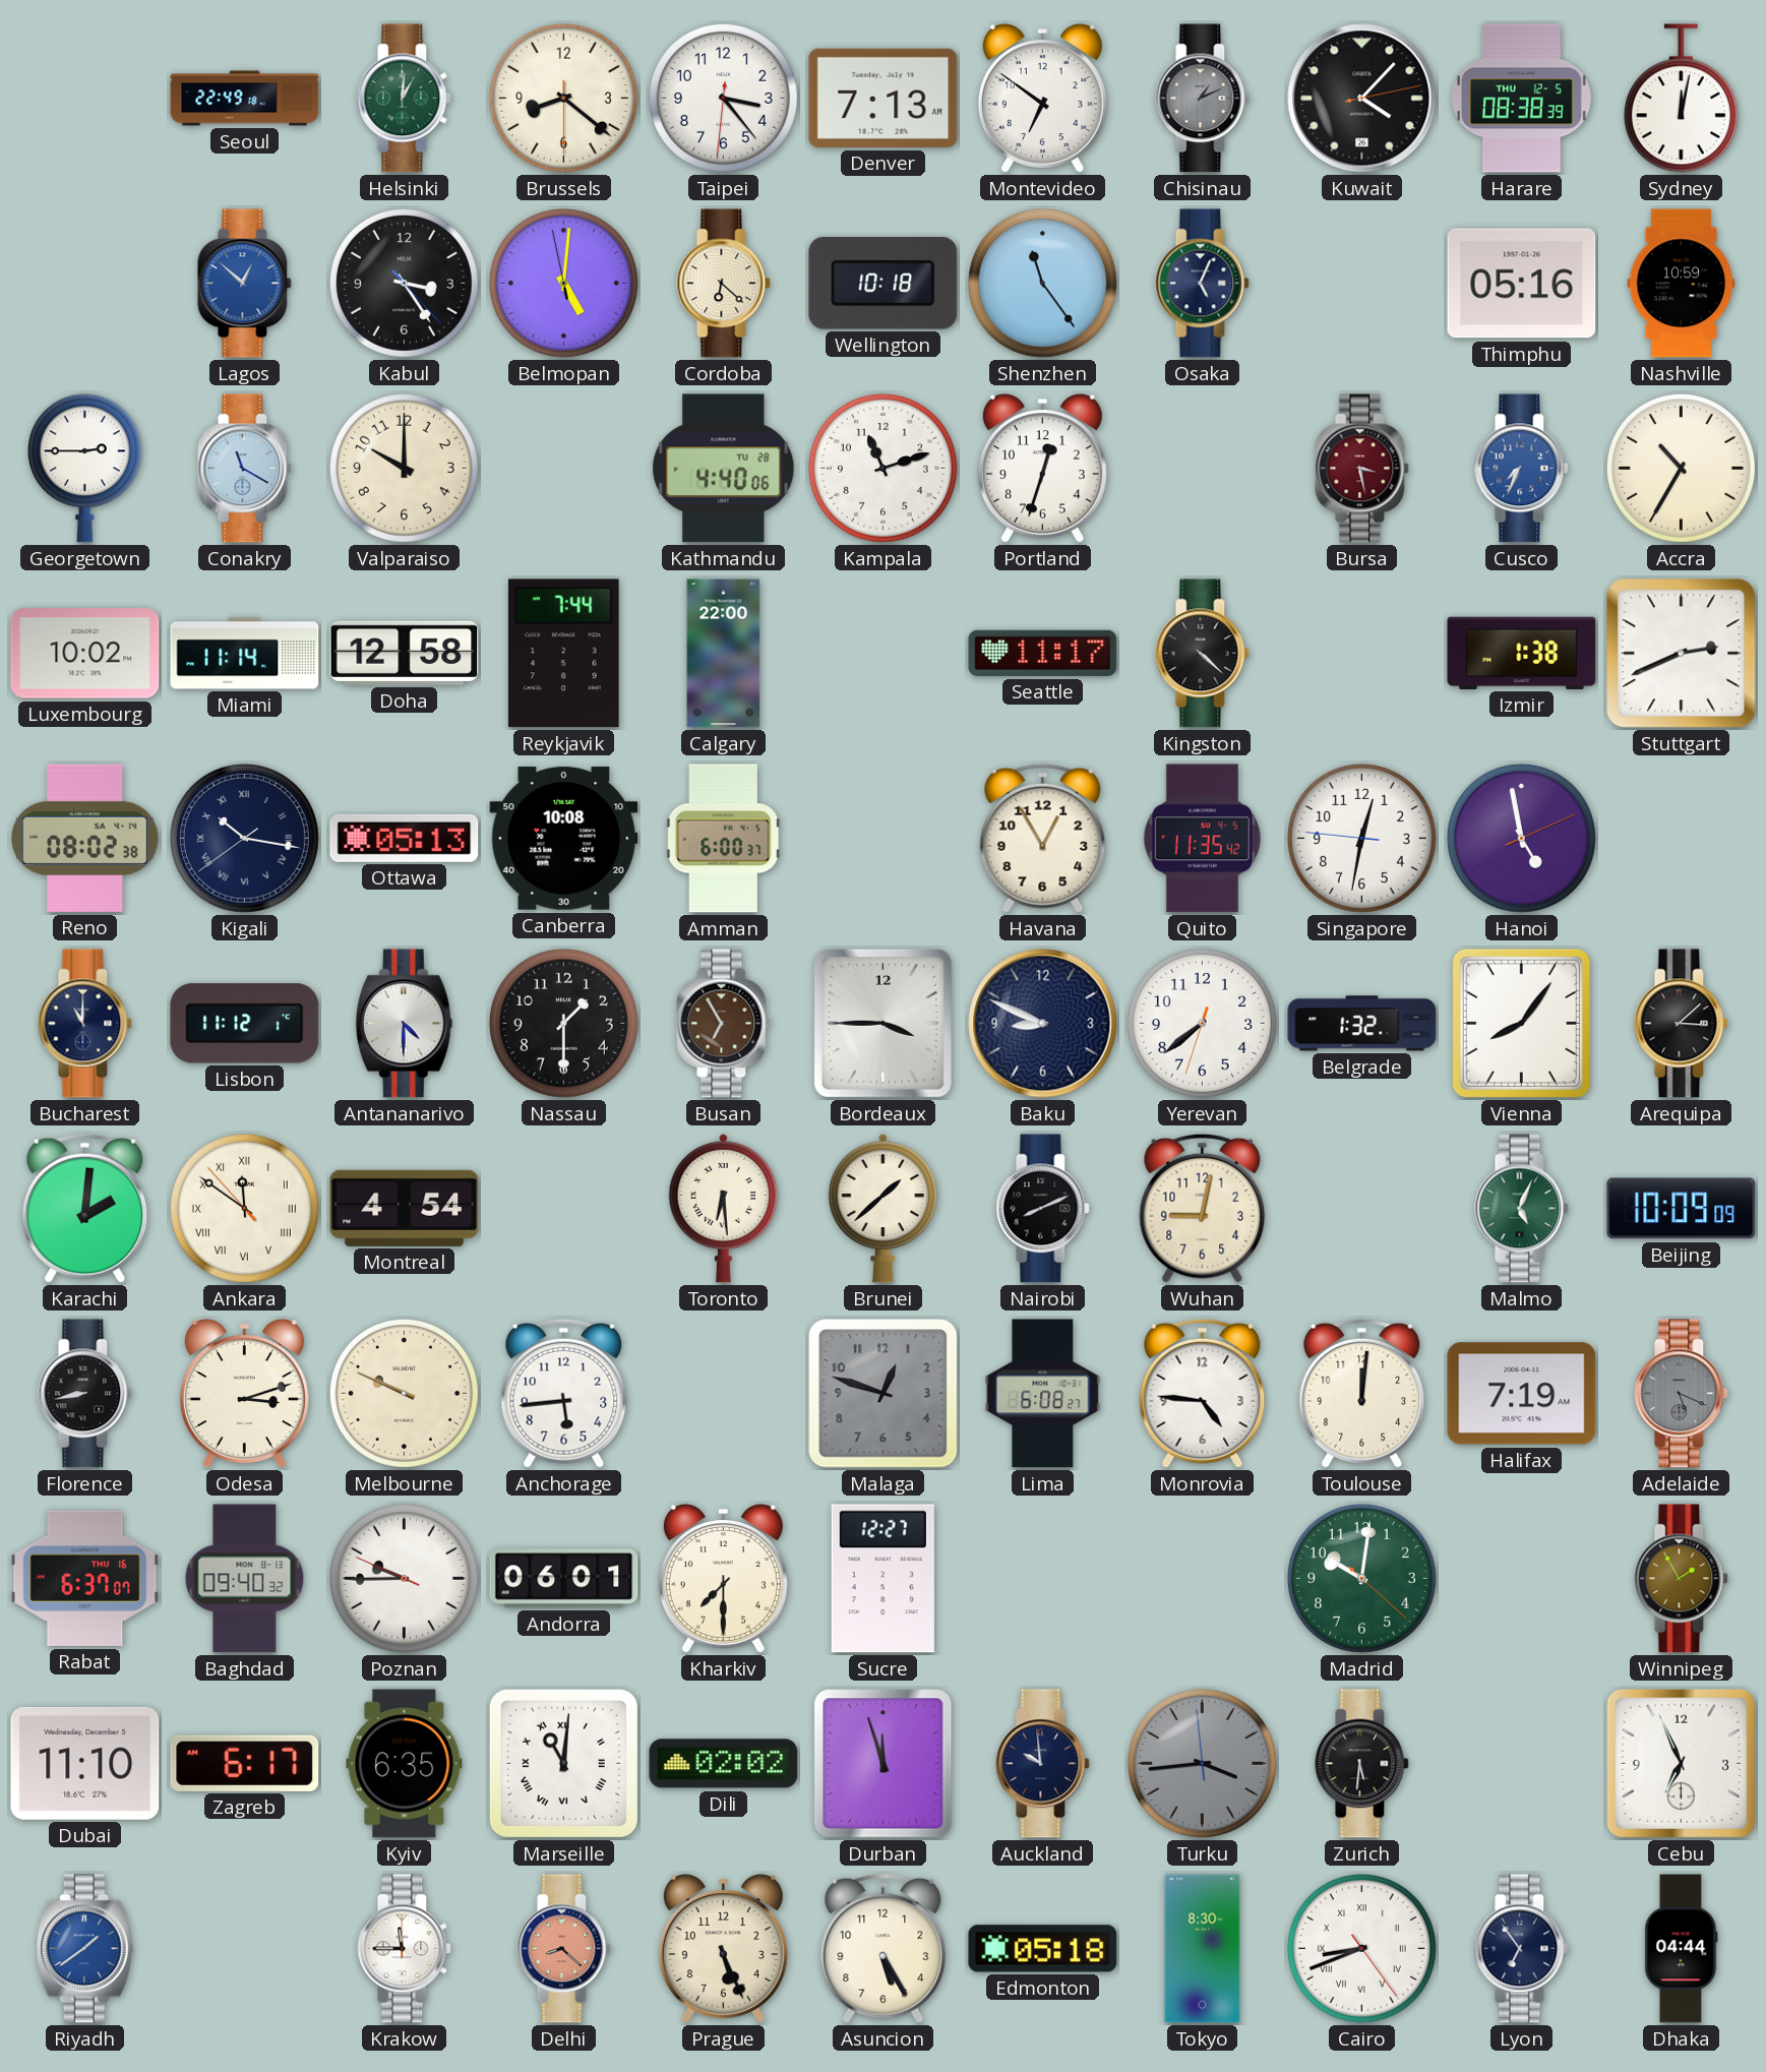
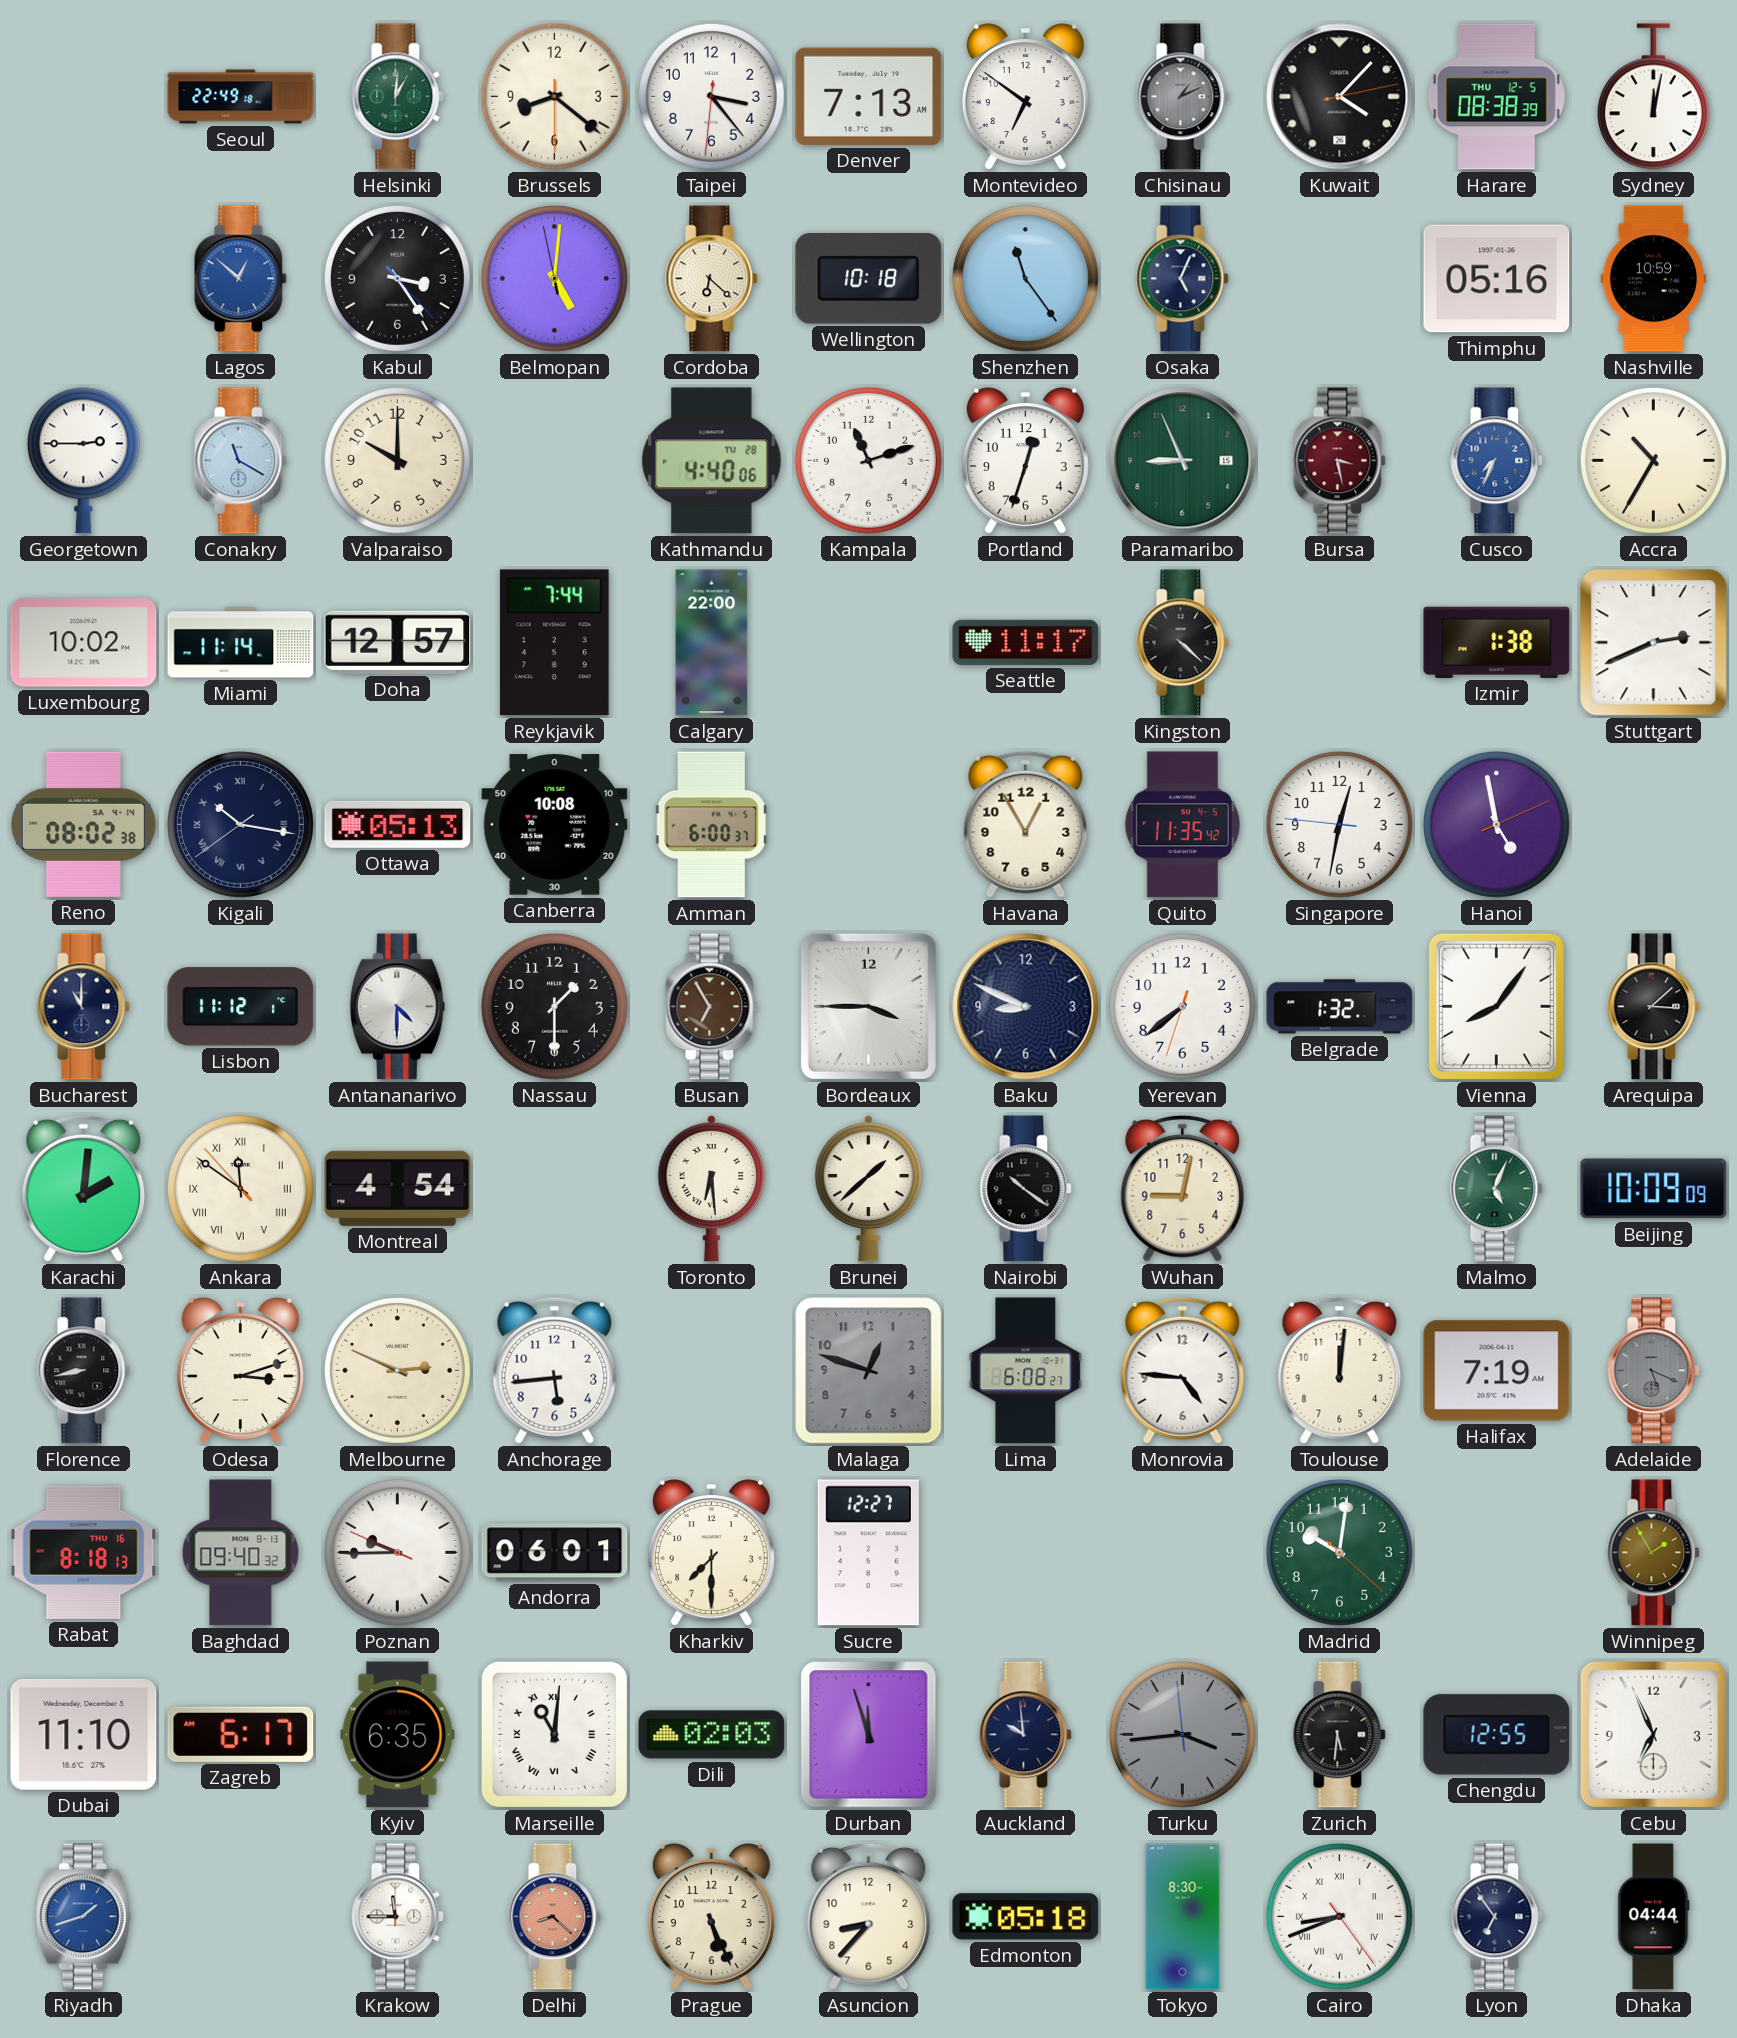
Paramaribo: none -> 8:56
Doha: 12:58 -> 12:57
Nairobi: 8:11 -> 10:21
Melbourne: 9:49 -> 2:49
Rabat: 6:37 -> 8:18
Dili: 02:02 -> 02:03
Chengdu: none -> 12:55
Riyadh: 1:39 -> 1:42
Asuncion: 5:25 -> 8:37
